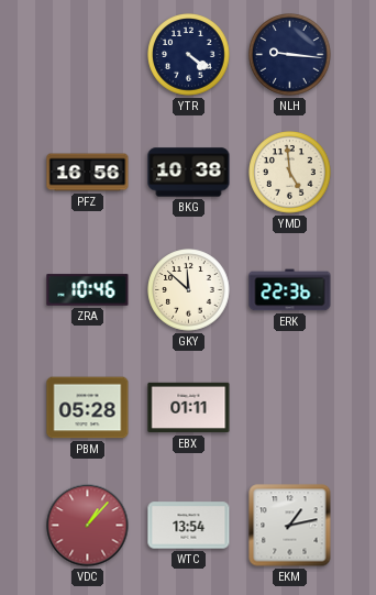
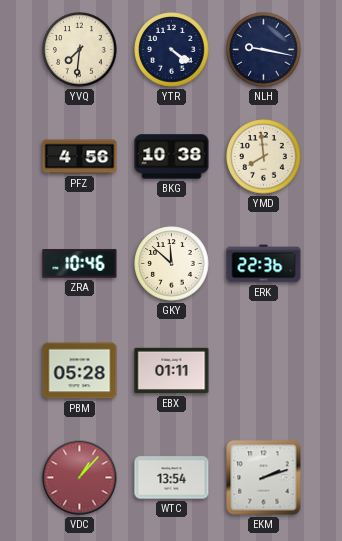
YVQ: none -> 7:31
NLH: 9:16 -> 9:17
PFZ: 16:56 -> 4:56
YMD: 4:59 -> 7:59
EKM: 1:13 -> 2:12
